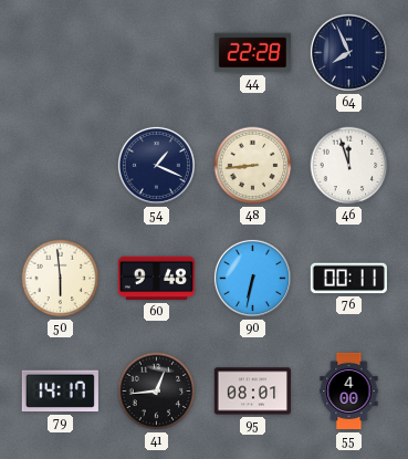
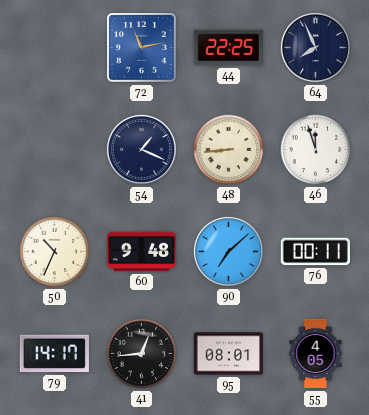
72: none -> 11:13
44: 22:28 -> 22:25
50: 5:59 -> 10:34
90: 6:32 -> 7:08
55: 4:00 -> 4:05
